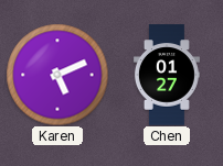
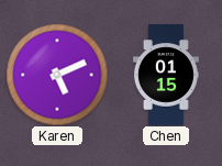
Chen: 01:27 -> 01:15
